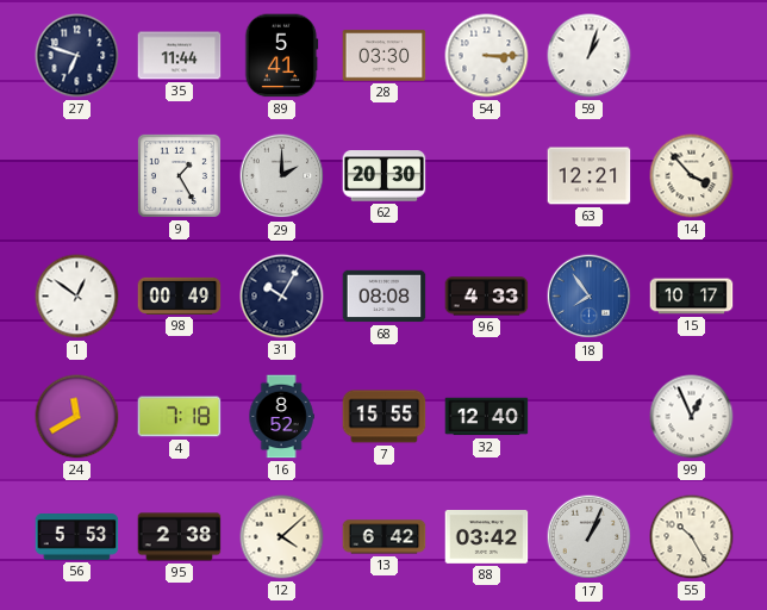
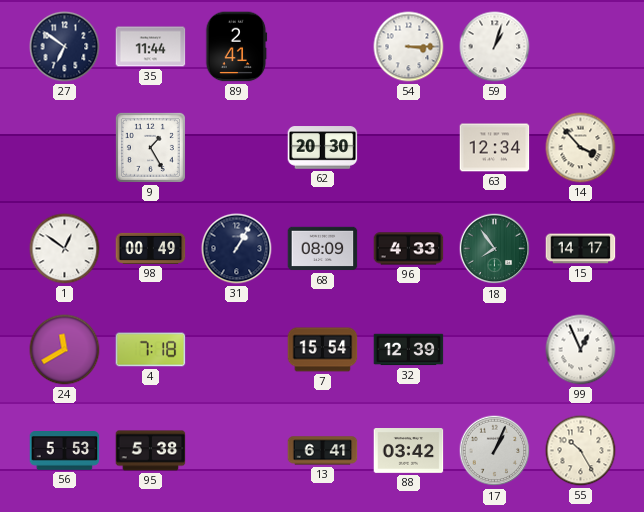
27: 6:48 -> 6:51
89: 5:41 -> 2:41
28: 03:30 -> none
29: 2:00 -> none
63: 12:21 -> 12:34
31: 10:05 -> 1:05
68: 08:08 -> 08:09
18 dial: blue -> green
15: 10:17 -> 14:17
16: 8:52 -> none
7: 15:55 -> 15:54
32: 12:40 -> 12:39
95: 2:38 -> 5:38
12: 4:08 -> none
13: 6:42 -> 6:41
